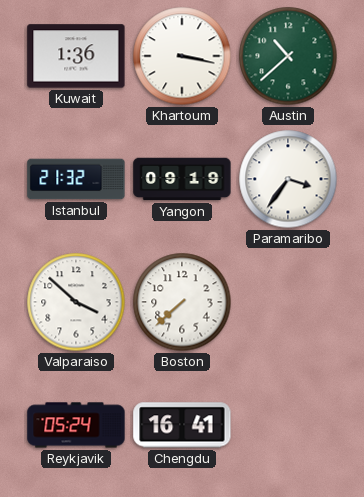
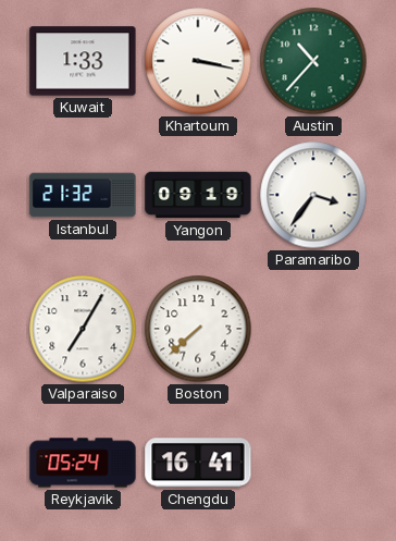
Kuwait: 1:36 -> 1:33
Austin: 10:38 -> 10:37
Valparaiso: 3:52 -> 7:05
